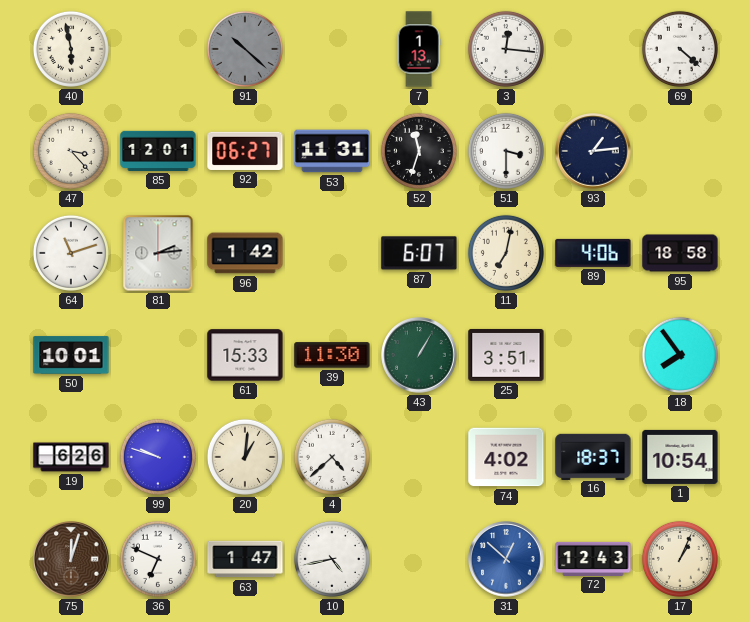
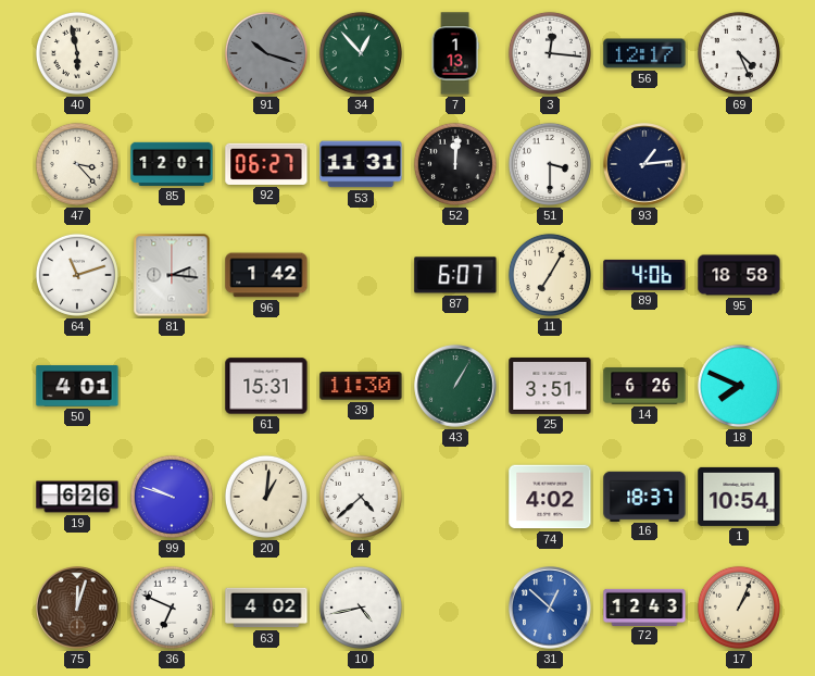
91: 10:22 -> 10:18
34: none -> 12:53
56: none -> 12:17
69: 4:22 -> 4:26
52: 11:33 -> 12:01
81: 2:14 -> 2:16
11: 7:02 -> 7:05
50: 10:01 -> 4:01
61: 15:33 -> 15:31
14: none -> 6:26
18: 7:54 -> 7:49
63: 1:47 -> 4:02
